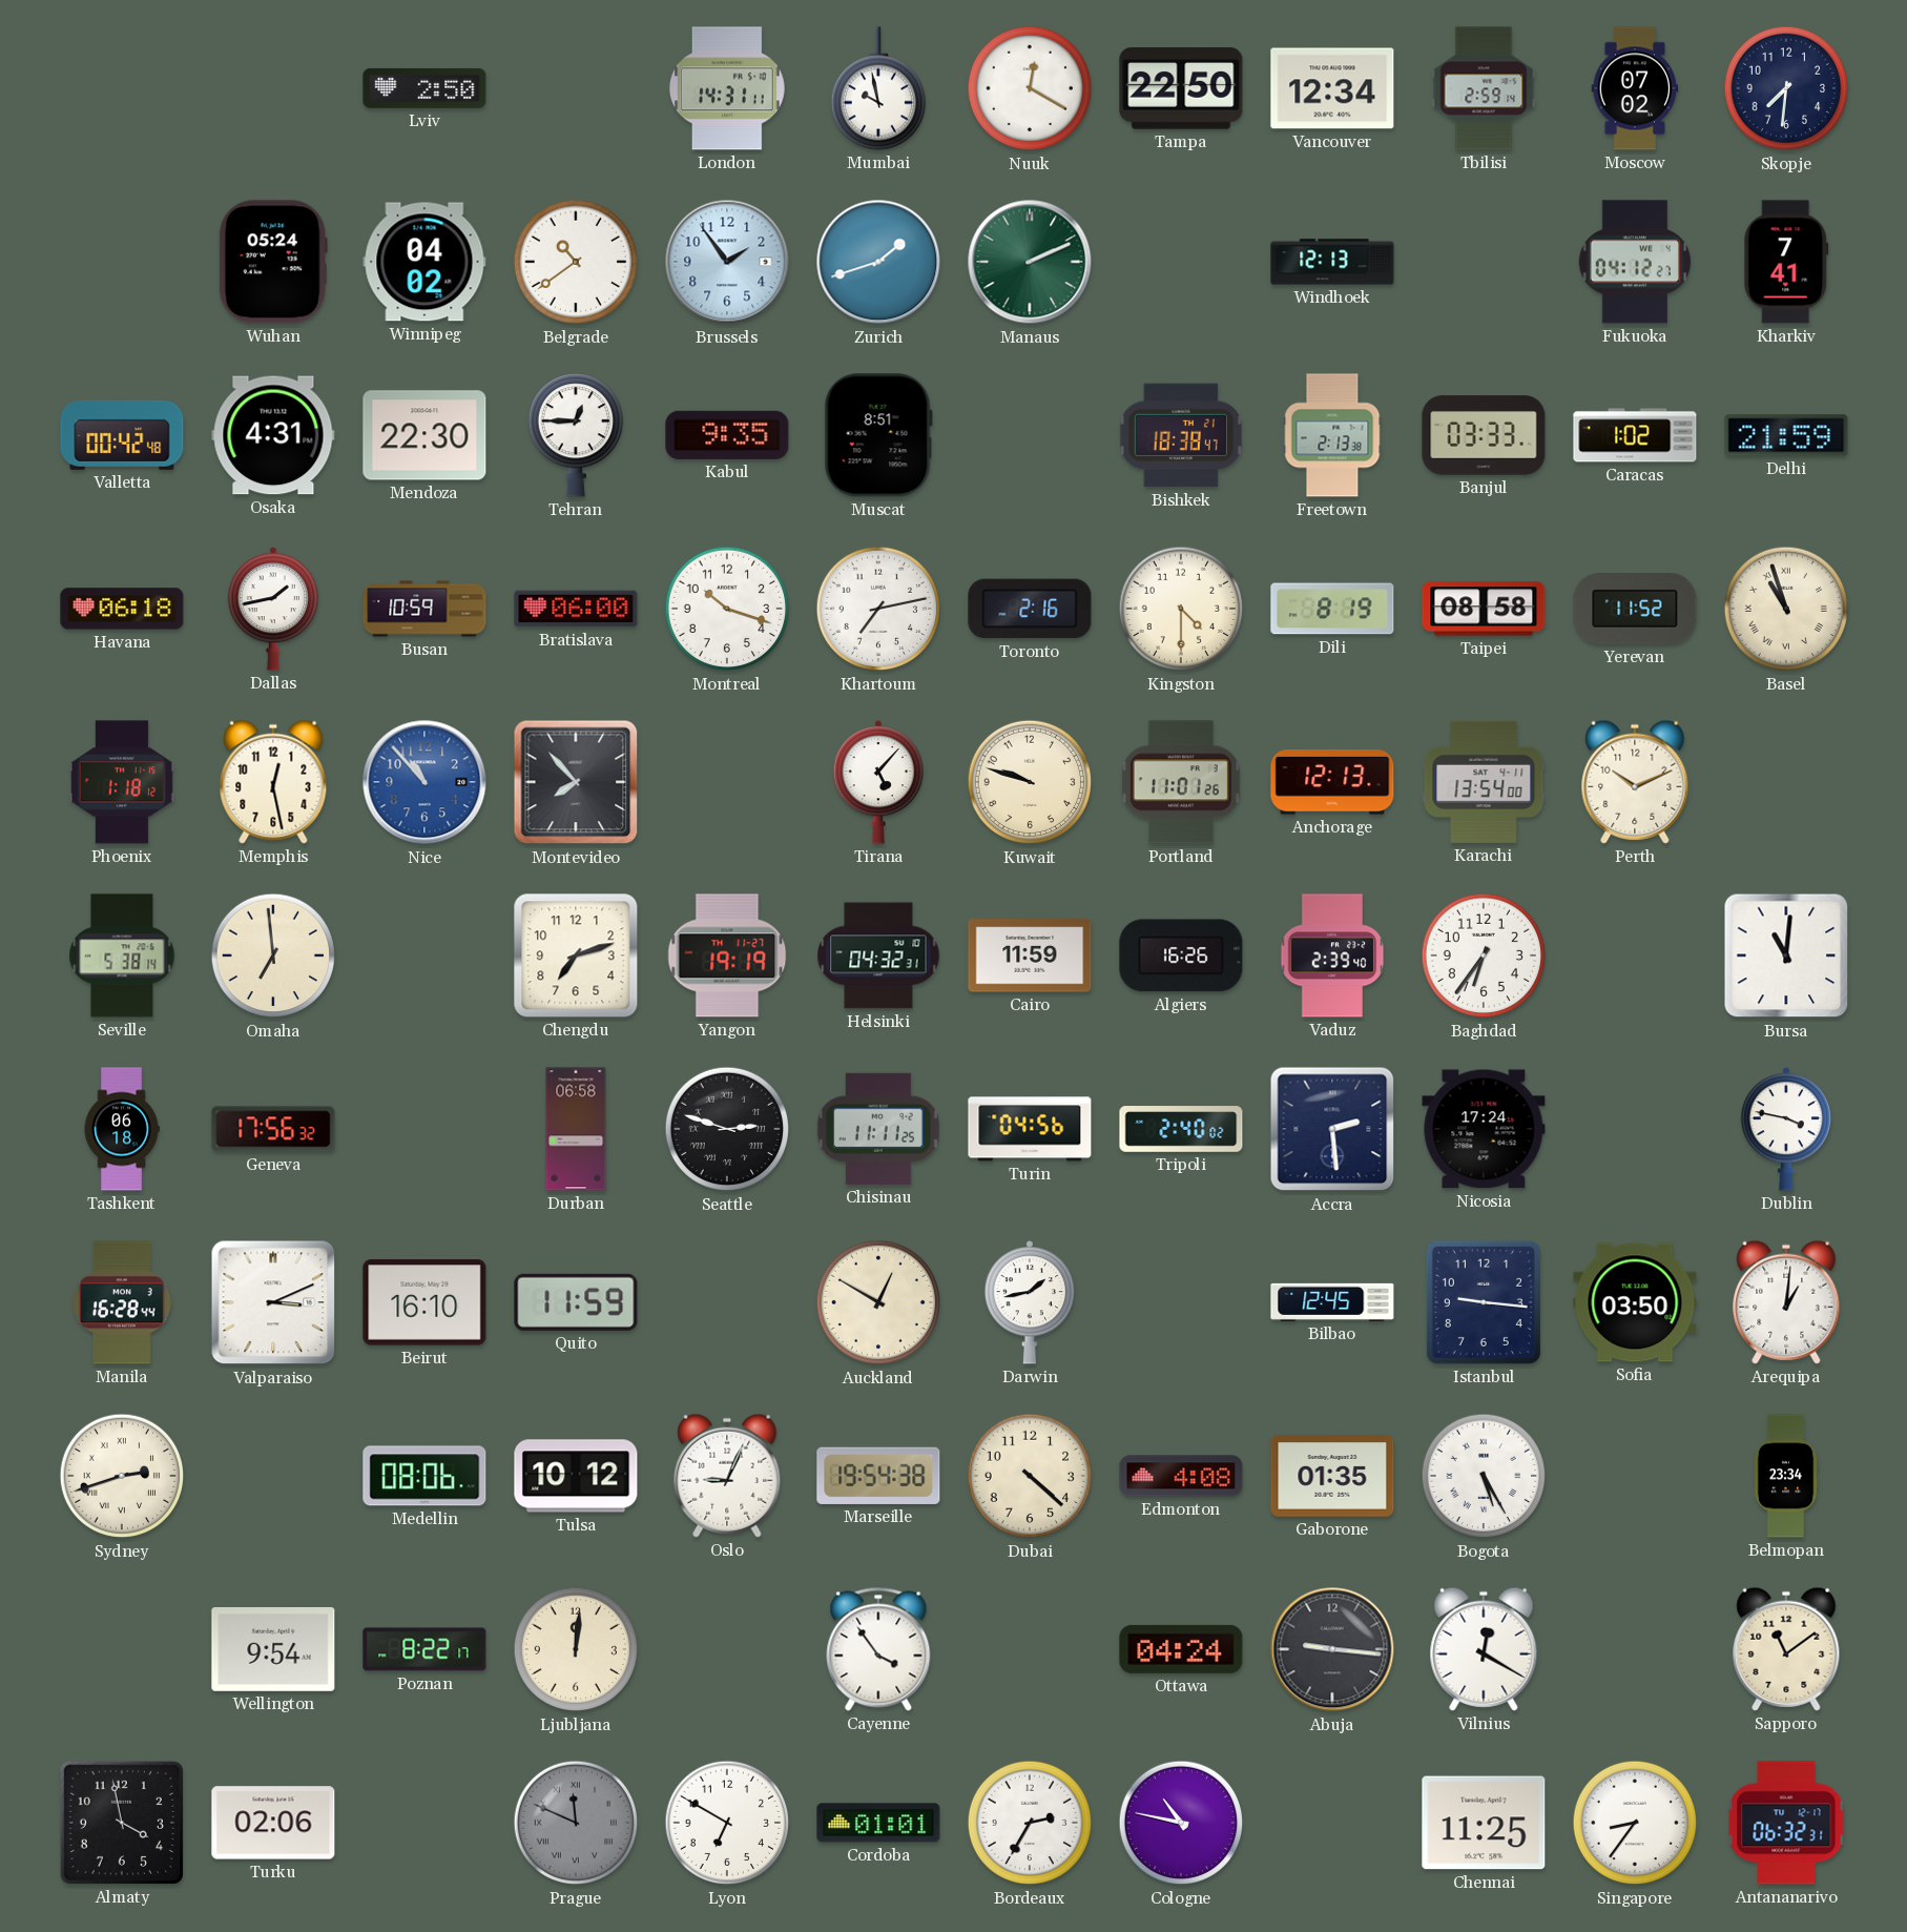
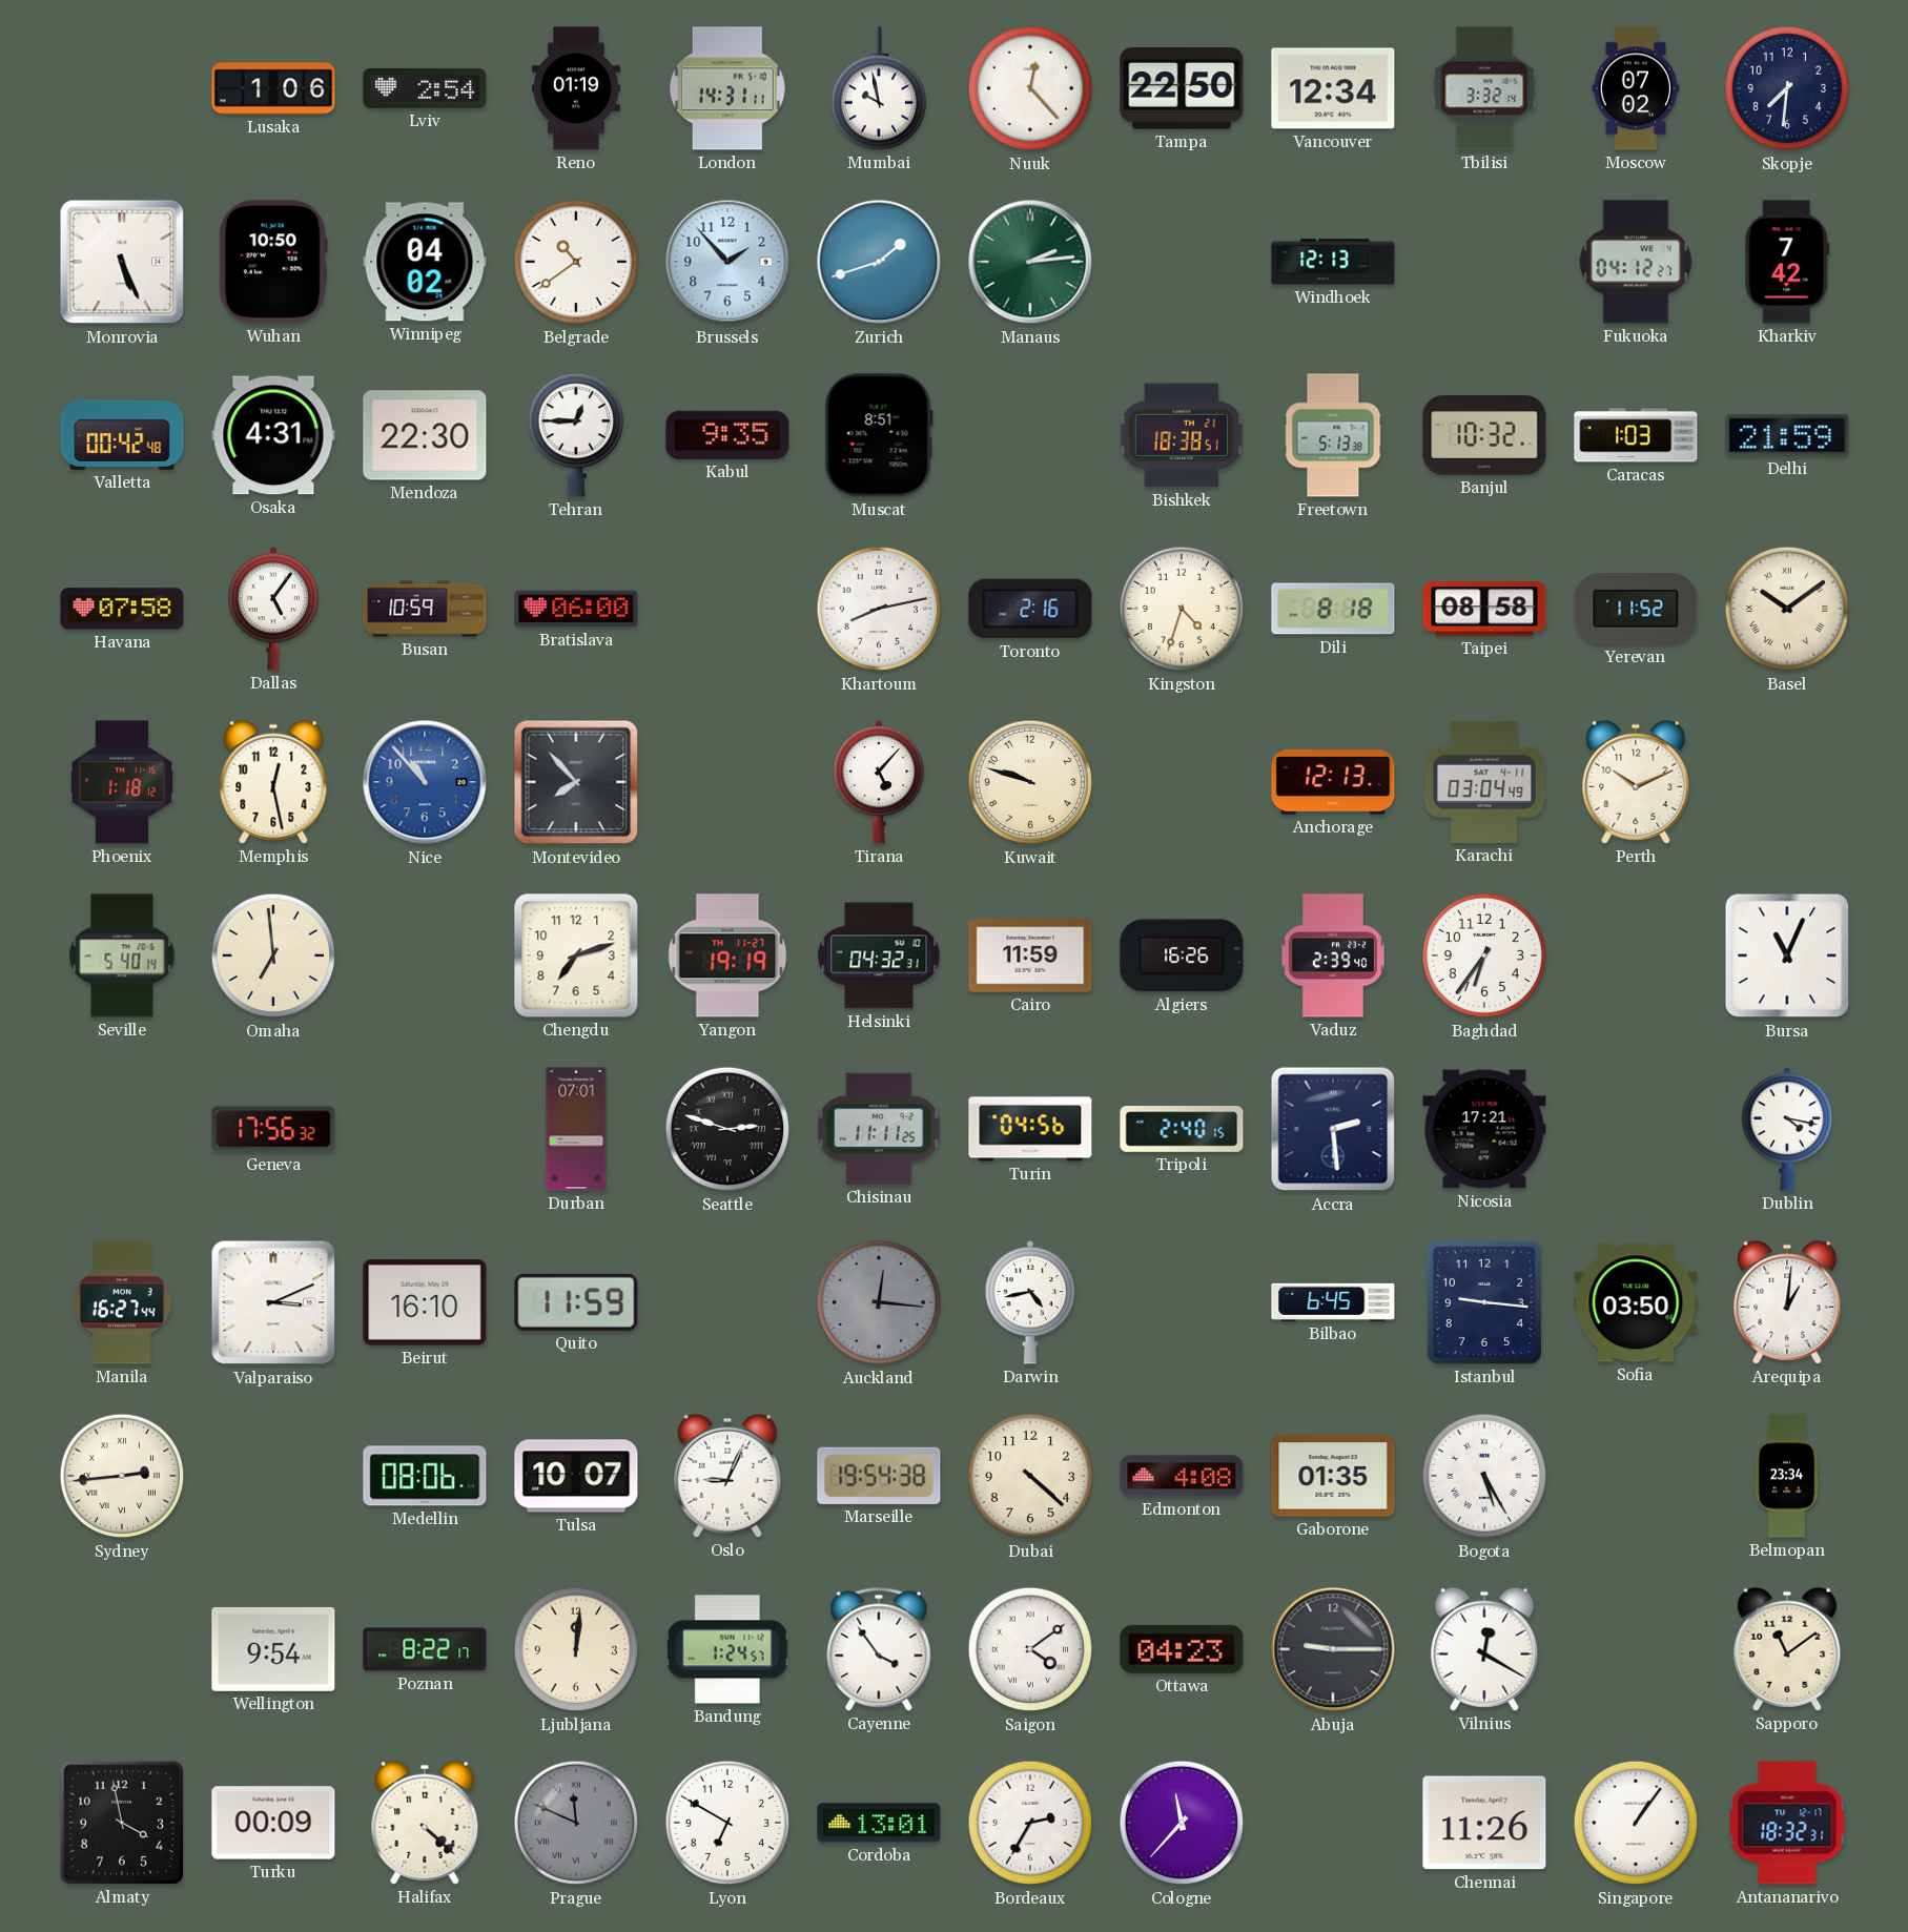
Lusaka: none -> 1:06
Lviv: 2:50 -> 2:54
Reno: none -> 01:19
Nuuk: 12:20 -> 12:23
Tbilisi: 2:59 -> 3:32
Monrovia: none -> 5:26
Wuhan: 05:24 -> 10:50
Brussels: 1:54 -> 1:53
Manaus: 2:11 -> 2:14
Kharkiv: 7:41 -> 7:42
Bishkek: 18:38:47 -> 18:38:51
Freetown: 2:13 -> 5:13
Banjul: 03:33 -> 10:32
Caracas: 1:02 -> 1:03
Havana: 06:18 -> 07:58
Dallas: 1:43 -> 5:06
Montreal: 10:18 -> none
Khartoum: 7:13 -> 8:13
Kingston: 4:30 -> 4:33
Dili: 8:19 -> 8:18
Basel: 10:57 -> 10:09
Portland: 11:01 -> none
Karachi: 13:54 -> 03:04
Seville: 5:38 -> 5:40
Bursa: 11:01 -> 11:04
Tashkent: 06:18 -> none
Durban: 06:58 -> 07:01
Tripoli: 2:40:02 -> 2:40:15
Nicosia: 17:24 -> 17:21
Dublin: 3:47 -> 4:17
Manila: 16:28 -> 16:27
Auckland: 12:50 -> 12:16
Auckland dial: cream -> grey
Darwin: 1:43 -> 4:43
Bilbao: 12:45 -> 6:45
Sydney: 2:42 -> 2:44
Tulsa: 10:12 -> 10:07
Bandung: none -> 1:24
Saigon: none -> 4:09
Ottawa: 04:24 -> 04:23
Abuja: 9:16 -> 9:15
Turku: 02:06 -> 00:09
Halifax: none -> 4:22
Cordoba: 01:01 -> 13:01
Cologne: 10:47 -> 11:37
Chennai: 11:25 -> 11:26
Singapore: 8:36 -> 1:06
Antananarivo: 06:32 -> 18:32
